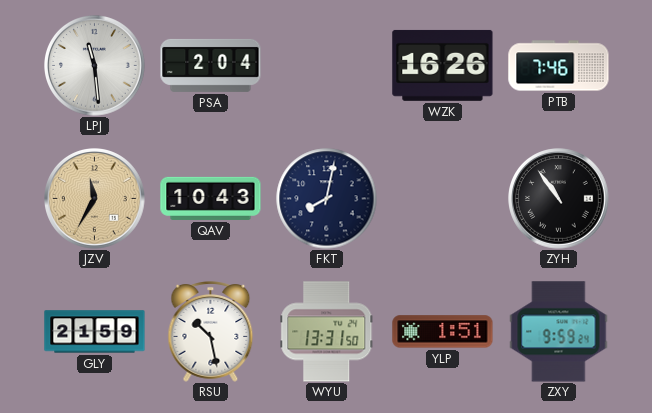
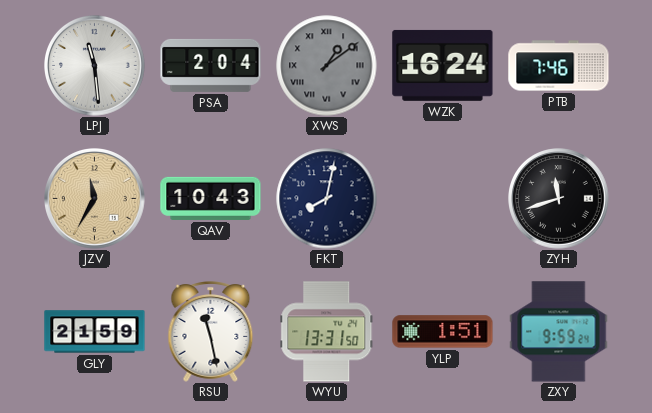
XWS: none -> 1:09
WZK: 16:26 -> 16:24
ZYH: 10:54 -> 11:42
RSU: 10:28 -> 11:28
